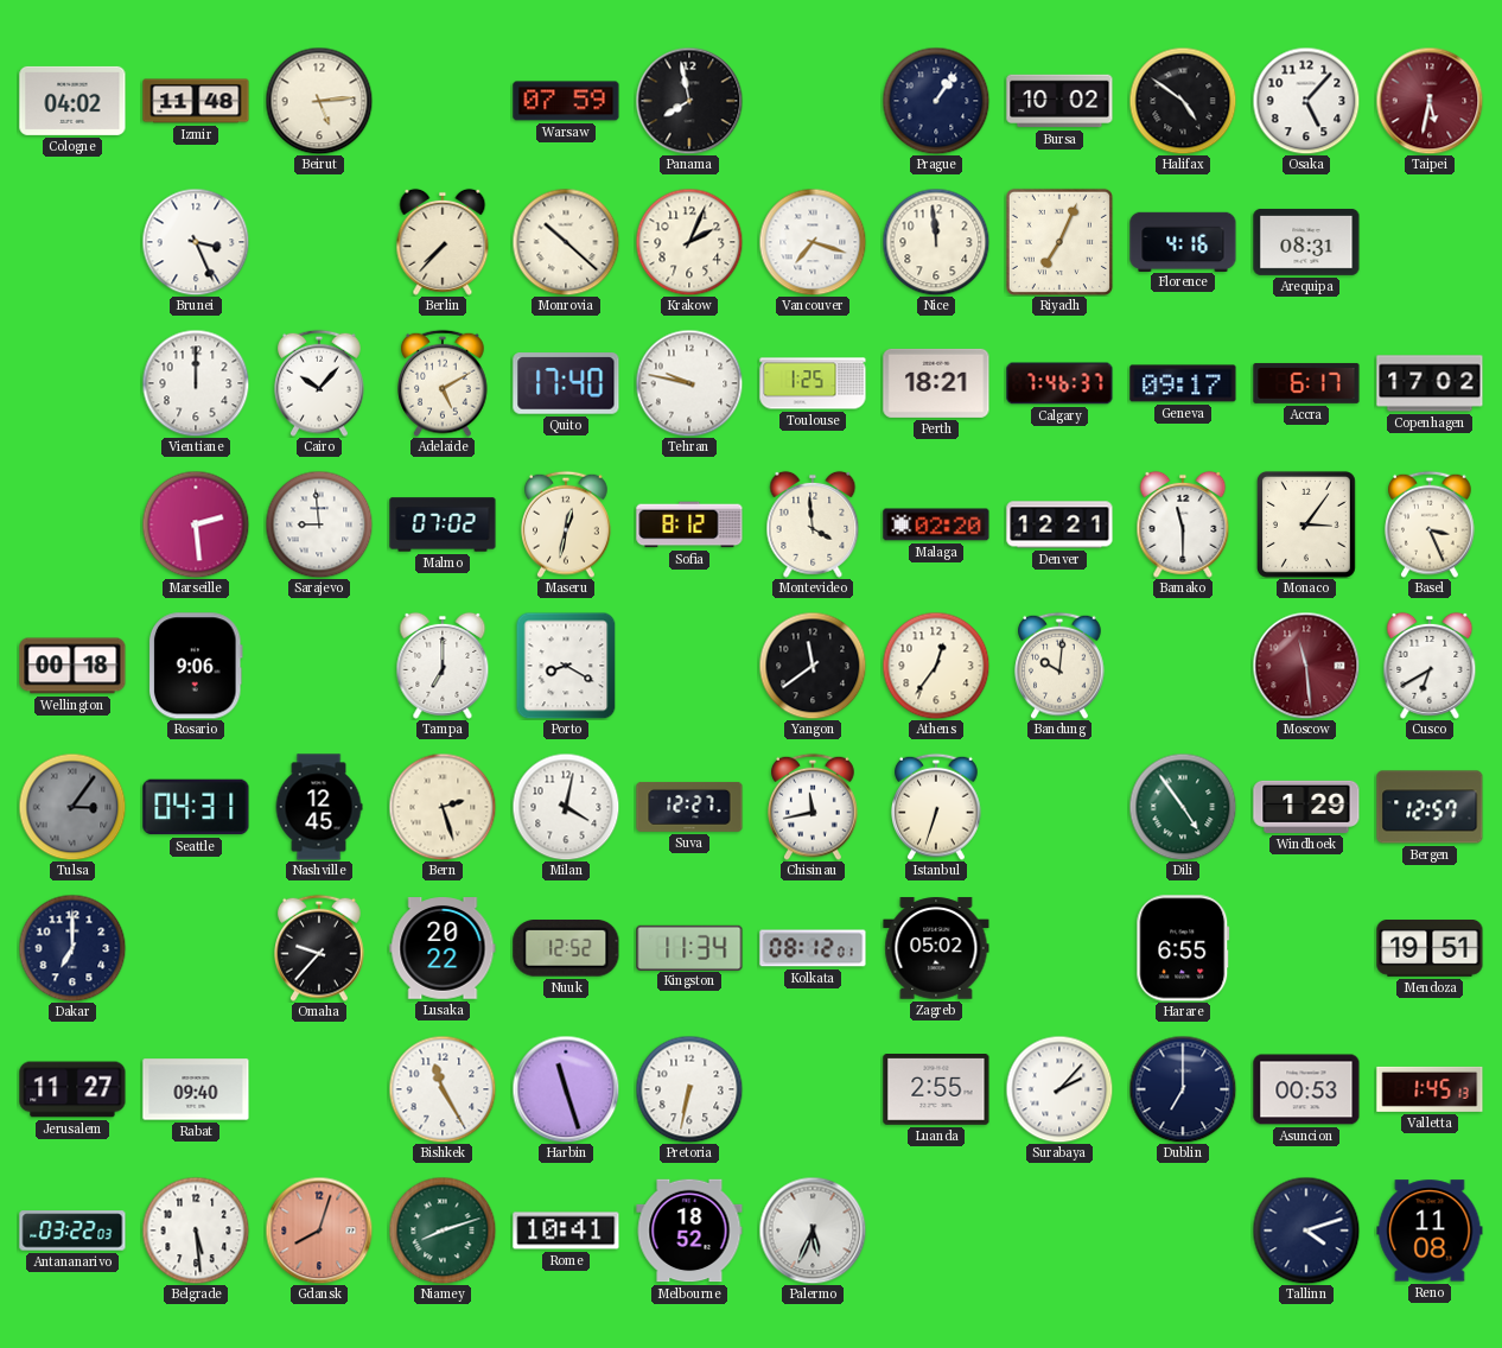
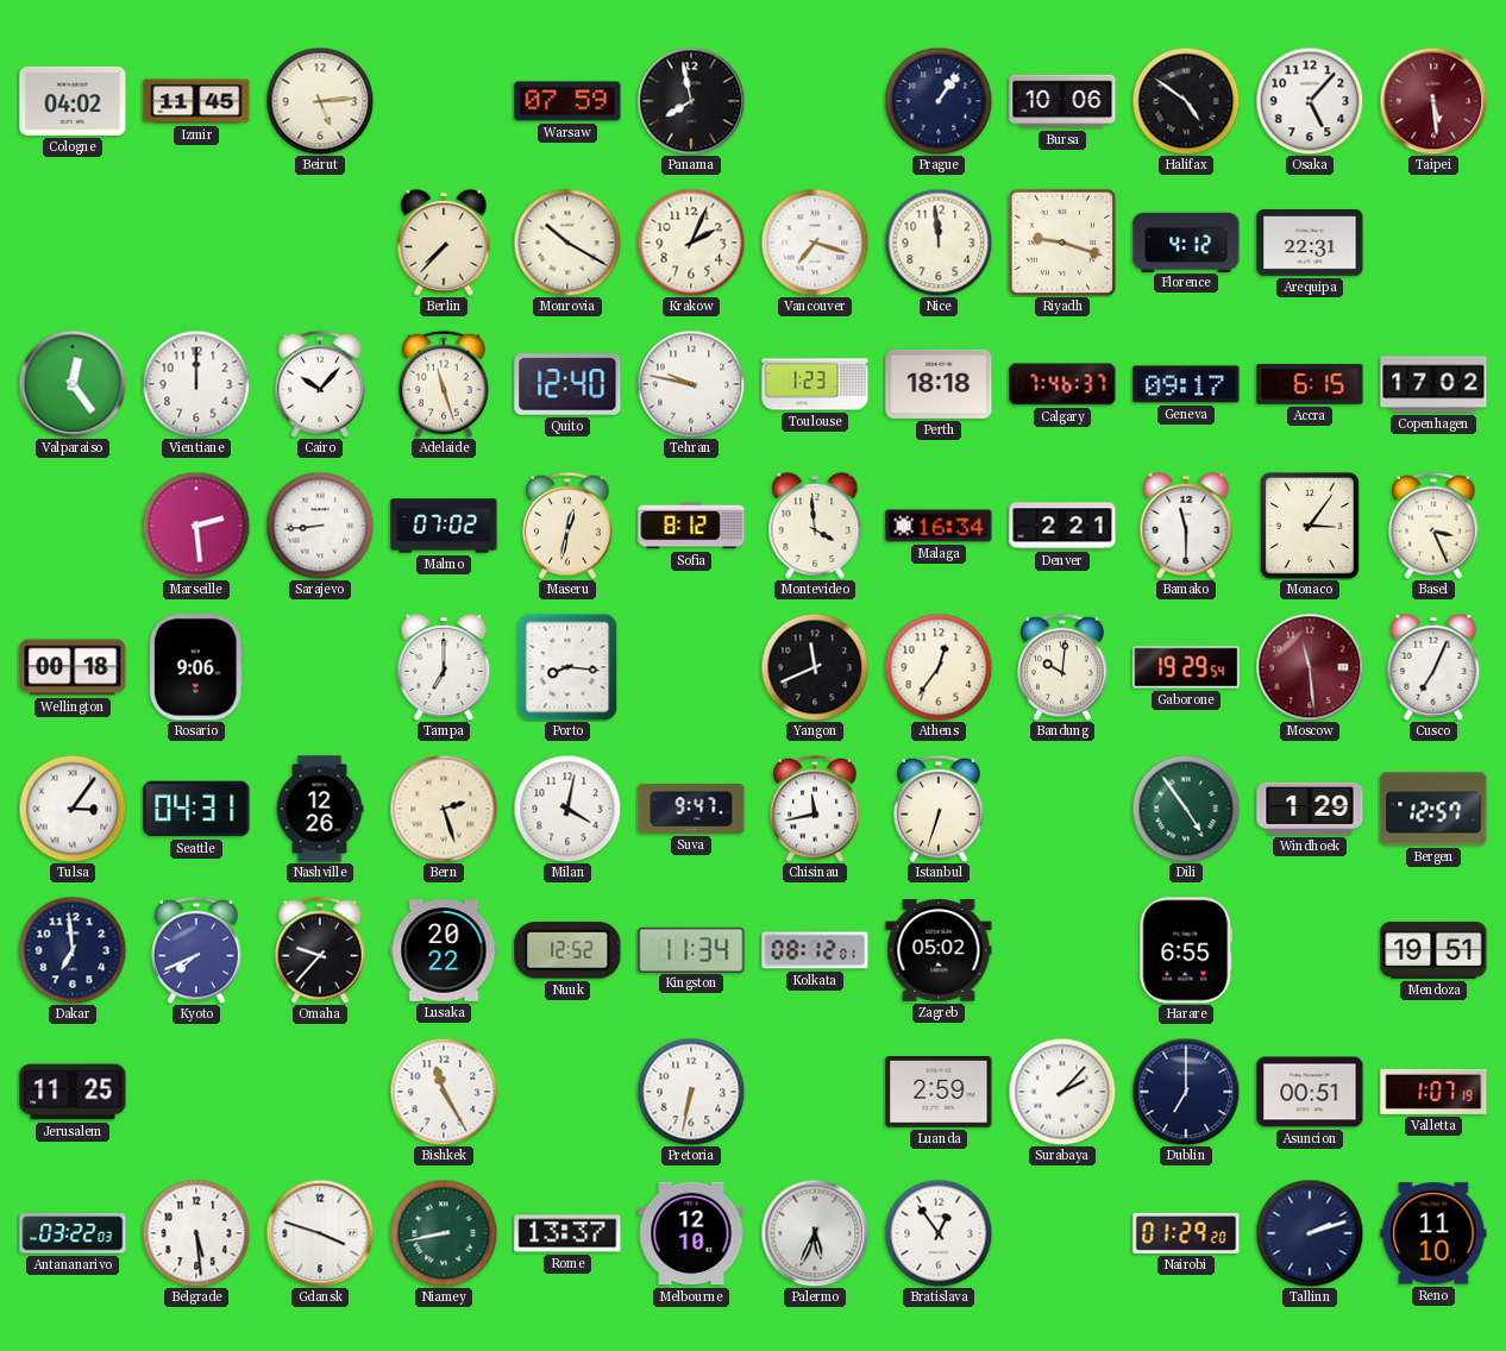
Izmir: 11:48 -> 11:45
Bursa: 10:02 -> 10:06
Taipei: 5:32 -> 5:29
Brunei: 3:26 -> none
Monrovia: 10:22 -> 10:20
Riyadh: 7:04 -> 9:18
Florence: 4:16 -> 4:12
Arequipa: 08:31 -> 22:31
Valparaiso: none -> 12:24
Adelaide: 5:10 -> 11:27
Quito: 17:40 -> 12:40
Toulouse: 1:25 -> 1:23
Perth: 18:21 -> 18:18
Accra: 6:17 -> 6:15
Sarajevo: 8:59 -> 8:44
Malaga: 02:20 -> 16:34
Denver: 12:21 -> 2:21
Porto: 8:20 -> 8:16
Yangon: 11:39 -> 11:41
Gaborone: none -> 19:29
Cusco: 6:40 -> 7:04
Tulsa dial: grey -> white
Nashville: 12:45 -> 12:26
Suva: 12:27 -> 9:47
Dakar: 7:00 -> 6:59
Kyoto: none -> 7:41
Jerusalem: 11:27 -> 11:25
Rabat: 09:40 -> none
Harbin: 11:27 -> none
Luanda: 2:55 -> 2:59
Asuncion: 00:53 -> 00:51
Valletta: 1:45 -> 1:07
Gdansk: 8:03 -> 3:48
Gdansk dial: salmon -> white
Niamey: 8:12 -> 8:43
Rome: 10:41 -> 13:37
Melbourne: 18:52 -> 12:10
Bratislava: none -> 12:54
Nairobi: none -> 01:29
Tallinn: 4:12 -> 2:12
Reno: 11:08 -> 11:10
